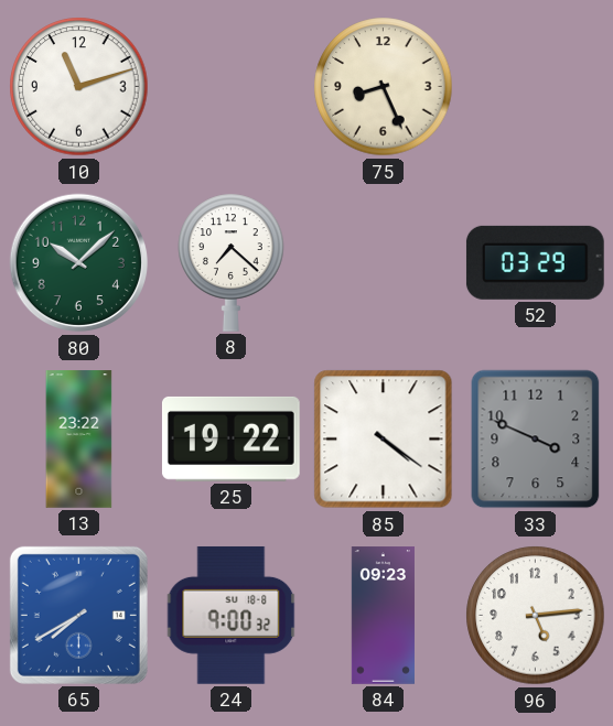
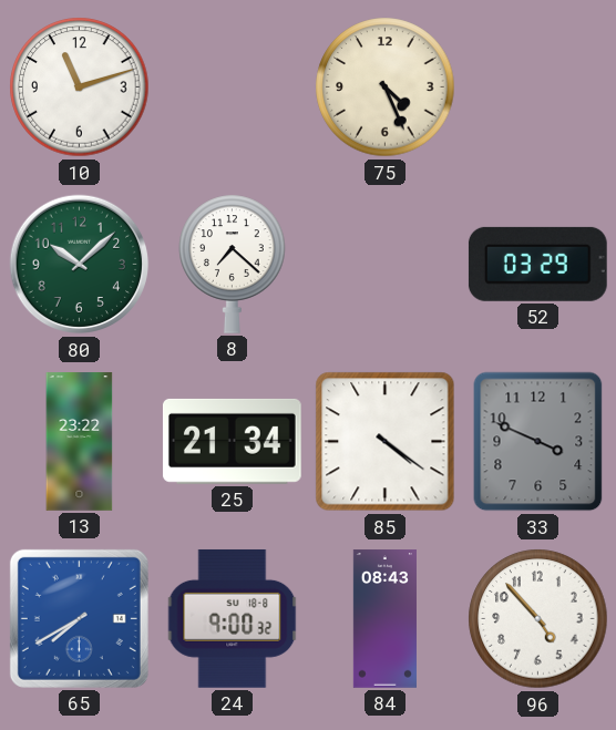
75: 8:26 -> 4:26
25: 19:22 -> 21:34
84: 09:23 -> 08:43
96: 5:14 -> 4:53
